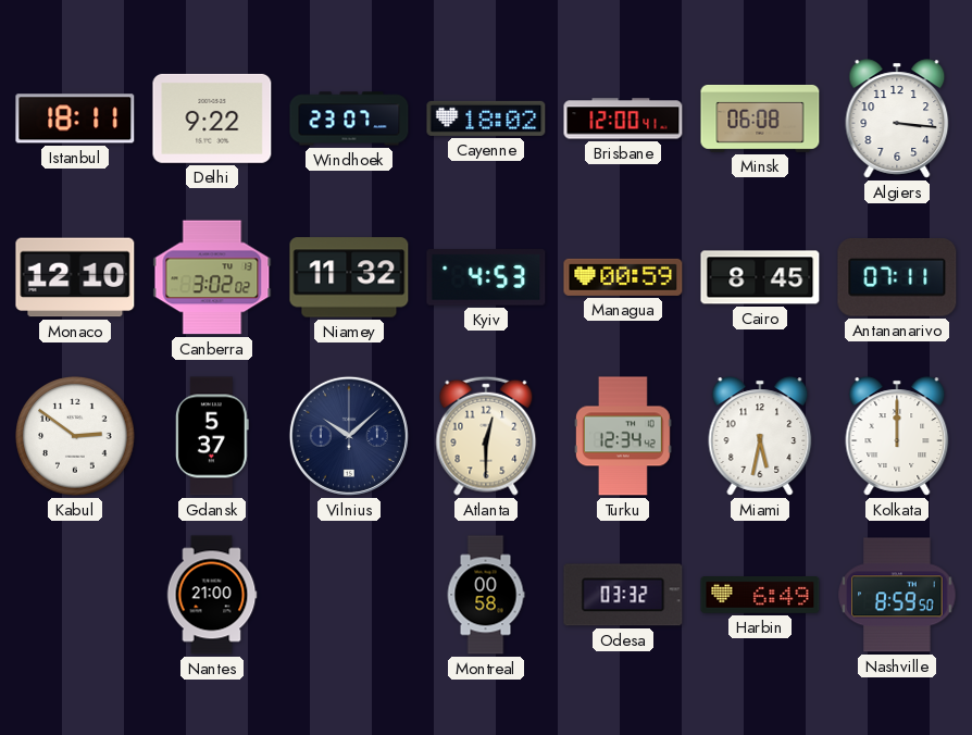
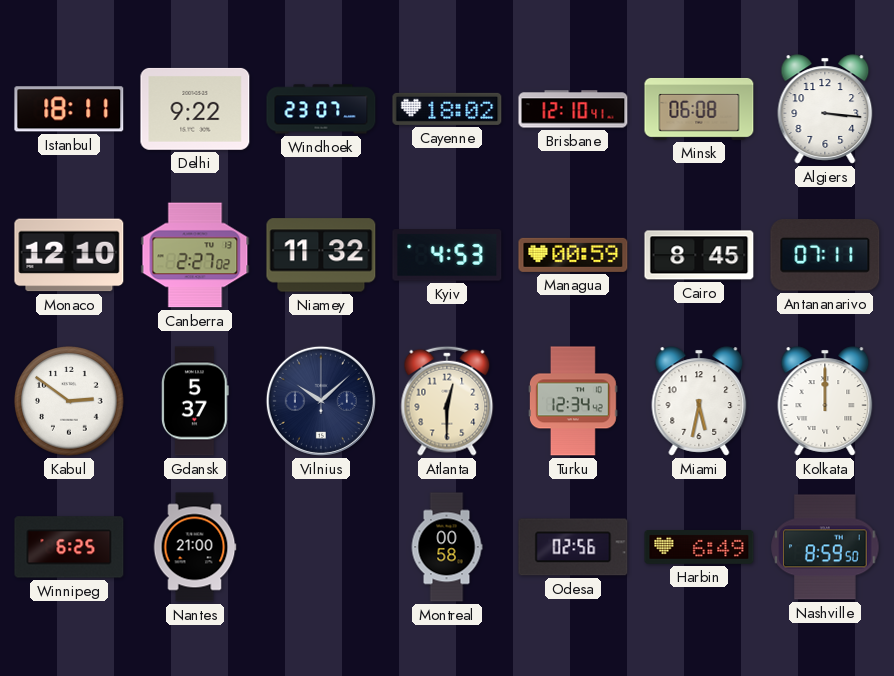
Brisbane: 12:00 -> 12:10
Canberra: 3:02 -> 2:27
Winnipeg: none -> 6:25
Odesa: 03:32 -> 02:56
